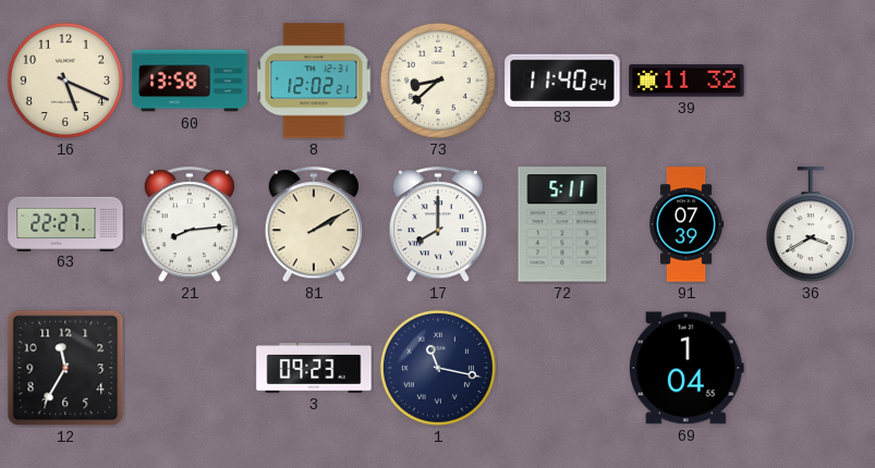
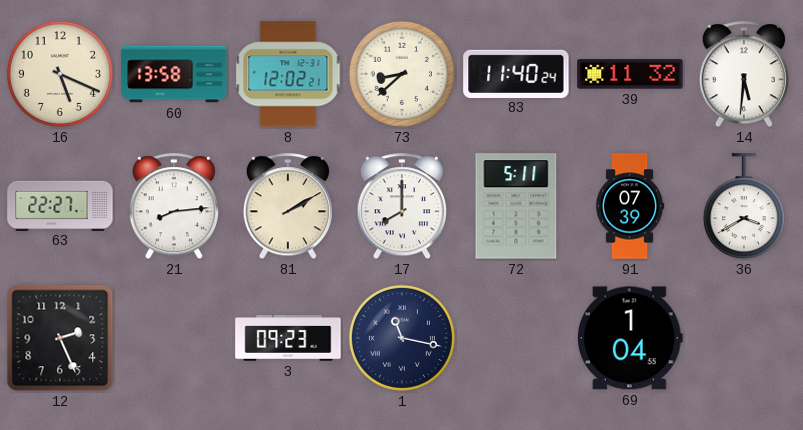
14: none -> 5:31
12: 11:35 -> 2:26
